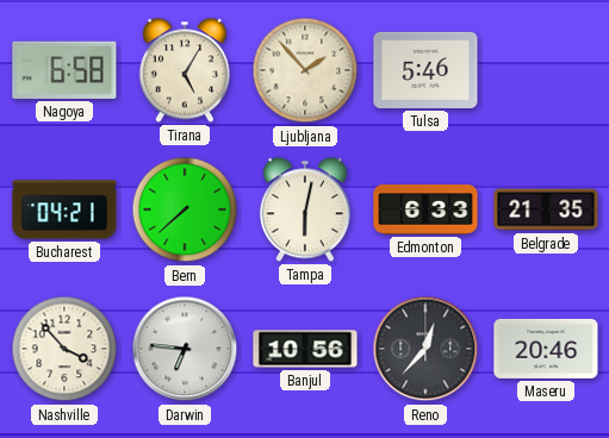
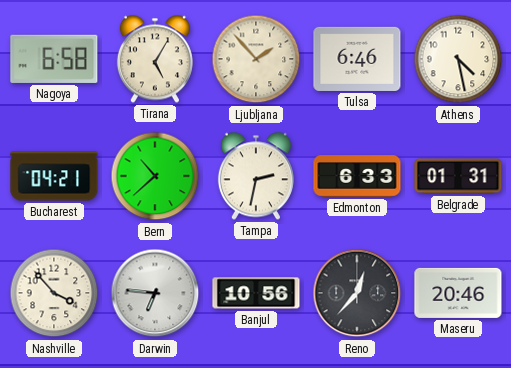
Tulsa: 5:46 -> 6:46
Athens: none -> 4:28
Bern: 7:38 -> 10:38
Tampa: 6:02 -> 2:32
Belgrade: 21:35 -> 01:31
